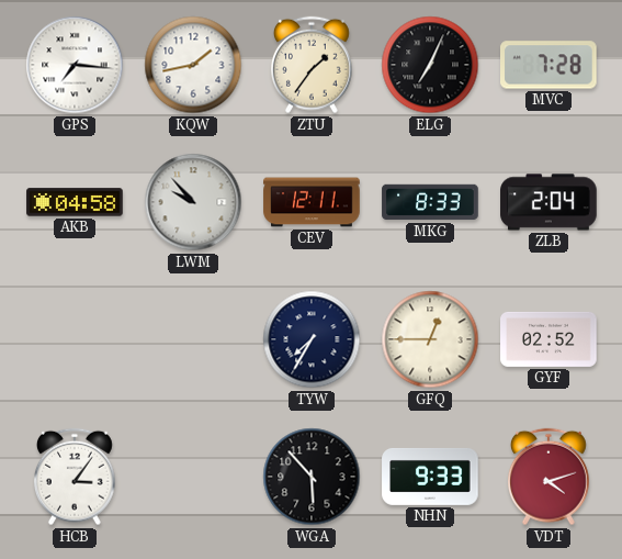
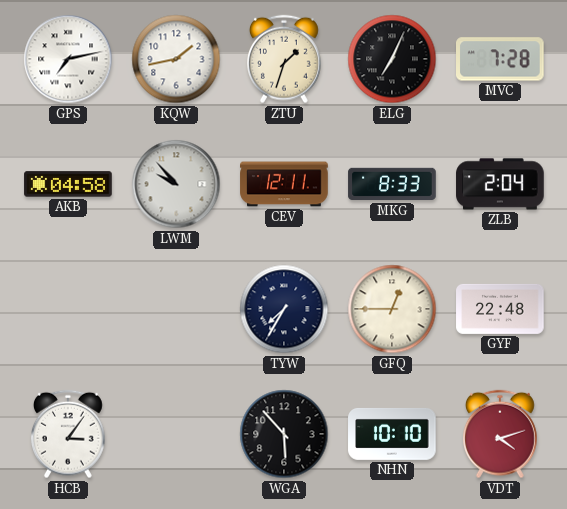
GPS: 7:16 -> 7:13
ZTU: 1:36 -> 1:33
GYF: 02:52 -> 22:48
NHN: 9:33 -> 10:10
